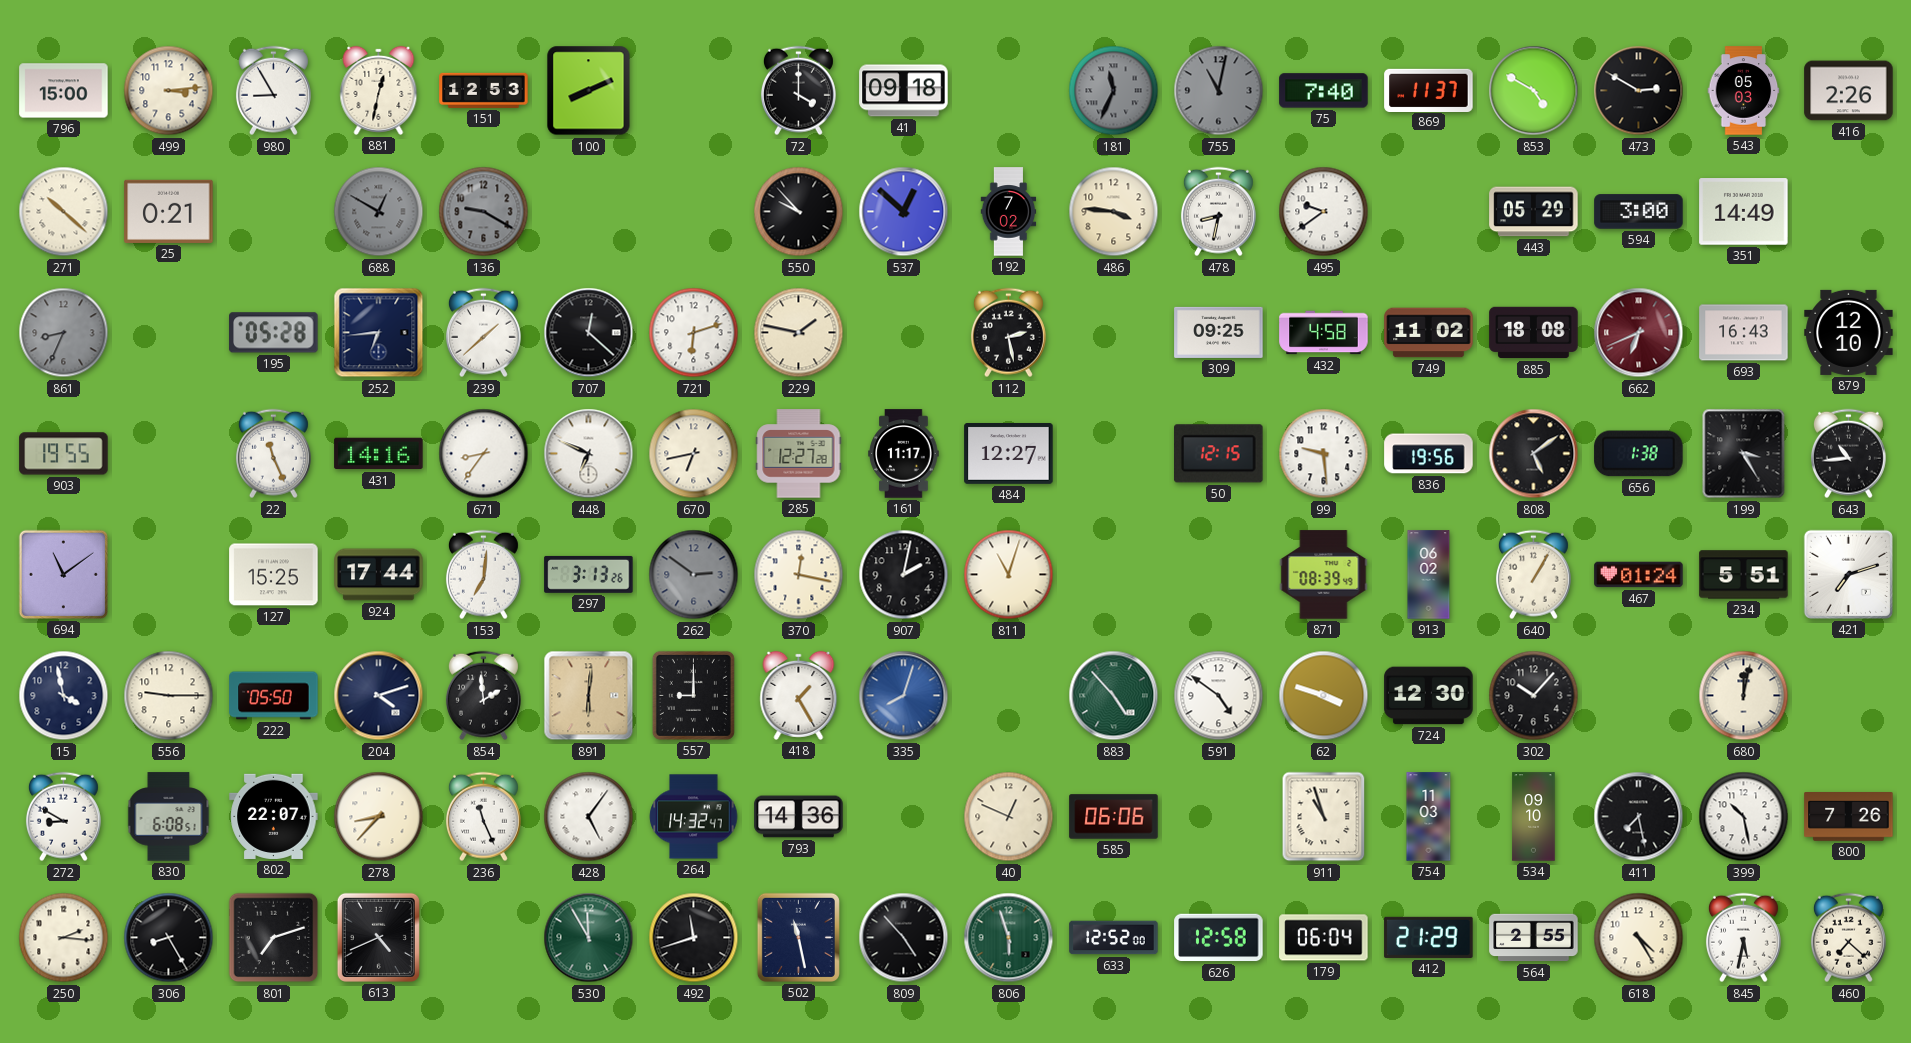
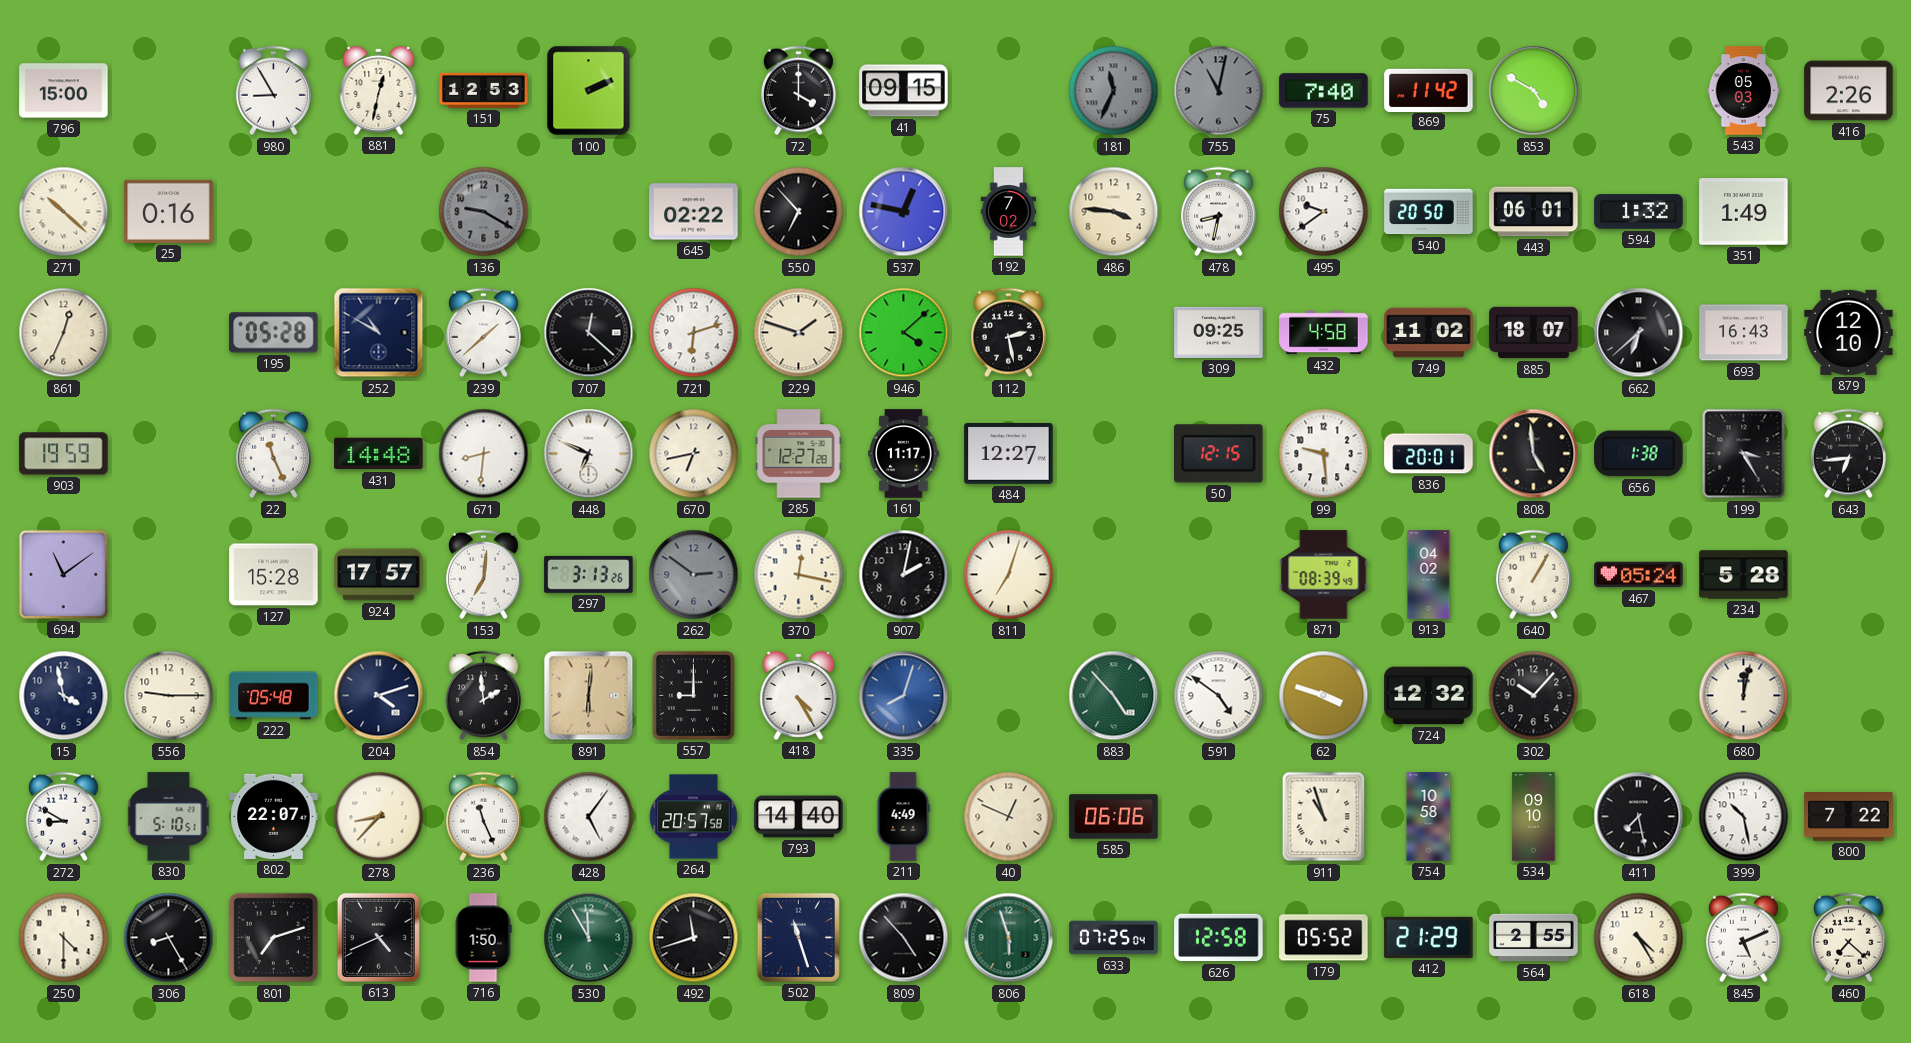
499: 3:14 -> none
100: 8:11 -> 2:11
41: 09:18 -> 09:15
869: 11:37 -> 11:42
473: 2:50 -> none
25: 0:21 -> 0:16
688: 12:50 -> none
645: none -> 02:22
550: 9:53 -> 6:53
537: 12:52 -> 12:47
540: none -> 20:50
443: 05:29 -> 06:01
594: 3:00 -> 1:32
351: 14:49 -> 1:49
861: 8:34 -> 12:34
861 dial: grey -> cream
252: 6:44 -> 10:50
229: 1:47 -> 1:48
946: none -> 4:08
885: 18:08 -> 18:07
662: 6:41 -> 6:38
662 dial: burgundy -> black
903: 19:55 -> 19:59
431: 14:16 -> 14:48
671: 8:36 -> 8:31
836: 19:56 -> 20:01
808: 5:09 -> 4:59
643: 10:44 -> 6:44
127: 15:25 -> 15:28
924: 17:44 -> 17:57
811: 11:03 -> 7:03
913: 06:02 -> 04:02
467: 01:24 -> 05:24
234: 5:51 -> 5:28
421: 7:12 -> none
222: 05:50 -> 05:48
418: 1:25 -> 4:25
724: 12:30 -> 12:32
830: 6:08 -> 5:10
264: 14:32 -> 20:57
793: 14:36 -> 14:40
211: none -> 4:49
754: 11:03 -> 10:58
800: 7:26 -> 7:22
250: 2:16 -> 4:30
716: none -> 1:50
502: 11:28 -> 11:27
633: 12:52 -> 07:25
179: 06:04 -> 05:52
845: 5:32 -> 5:11
